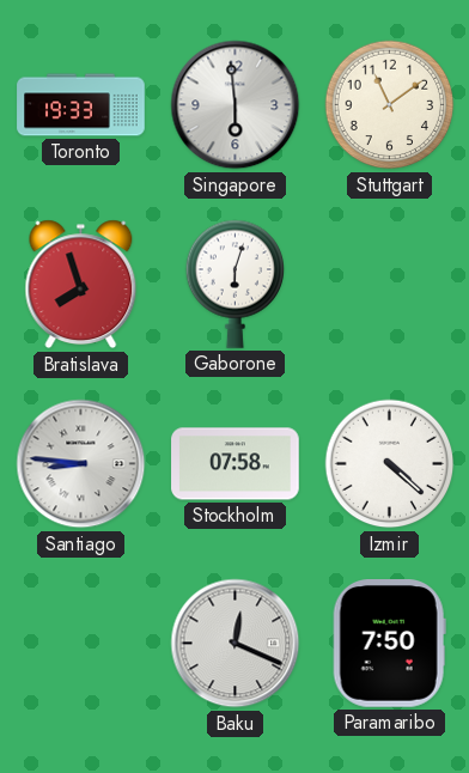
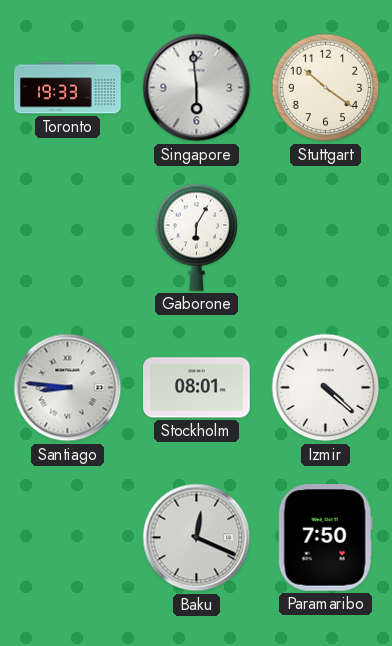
Stuttgart: 11:09 -> 10:21
Bratislava: 7:57 -> none
Gaborone: 6:03 -> 6:05
Stockholm: 07:58 -> 08:01
